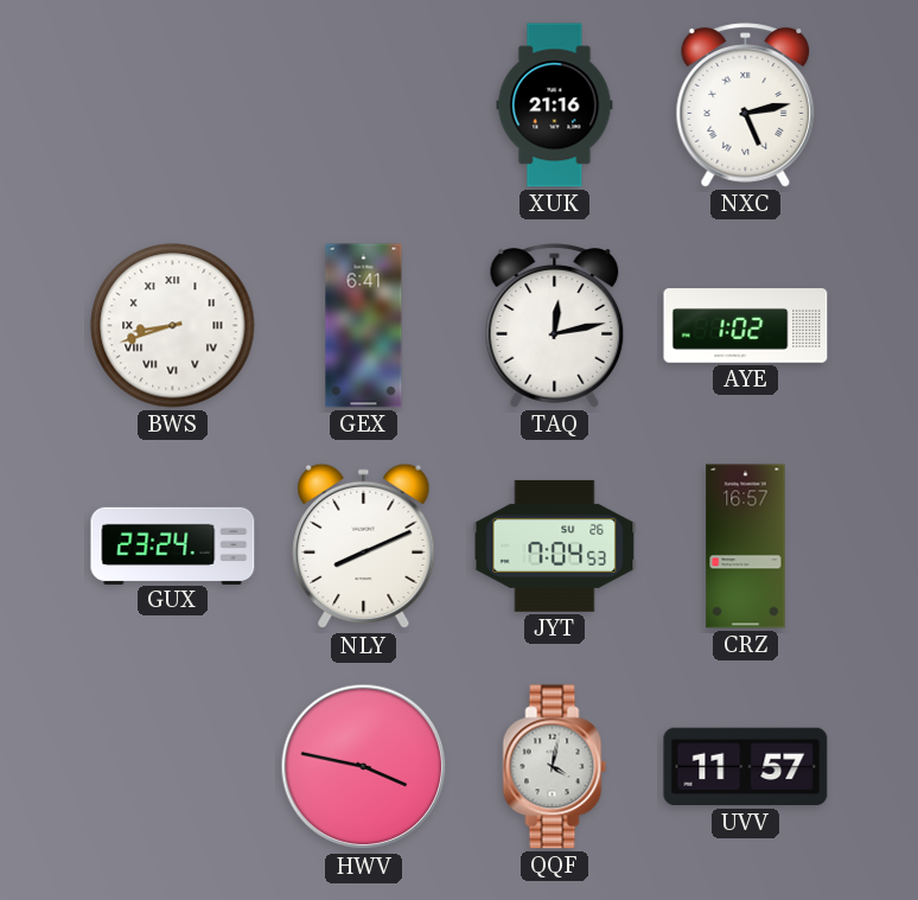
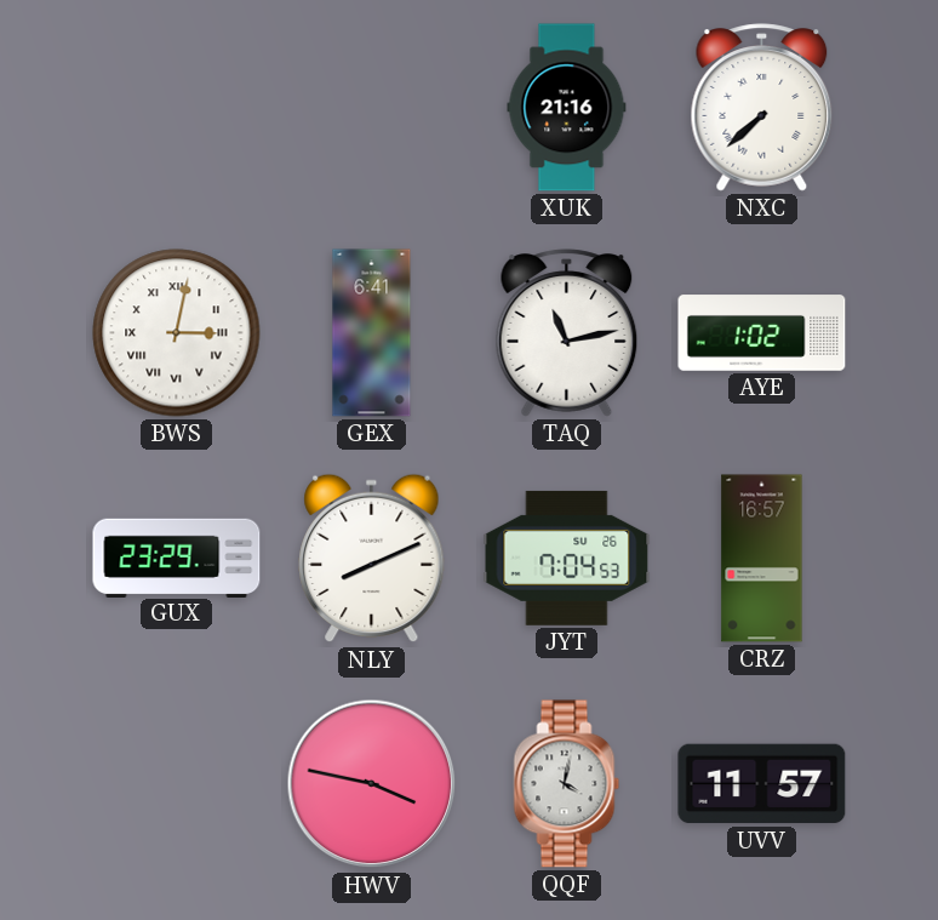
NXC: 5:13 -> 7:38
BWS: 8:42 -> 3:02
TAQ: 12:13 -> 11:13
GUX: 23:24 -> 23:29
